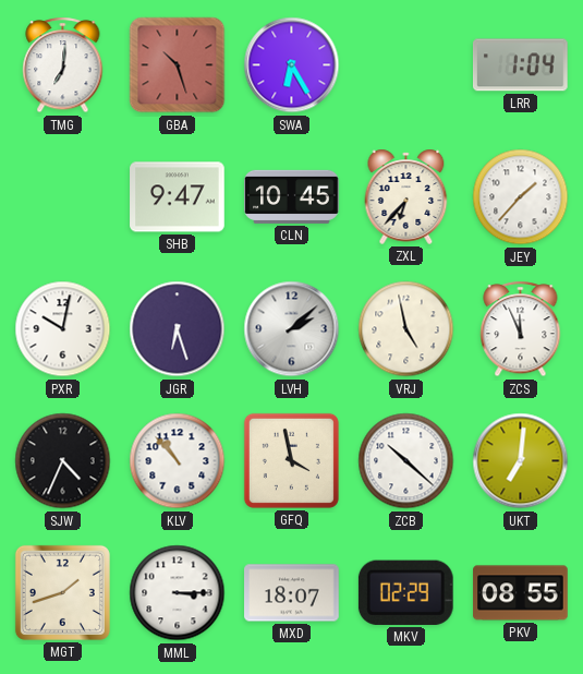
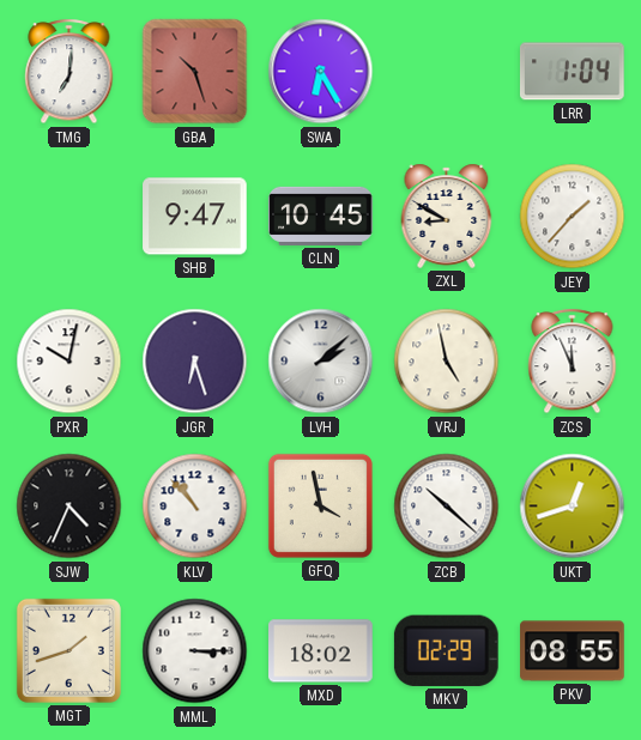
ZXL: 6:37 -> 8:50
UKT: 7:01 -> 12:42
MXD: 18:07 -> 18:02
